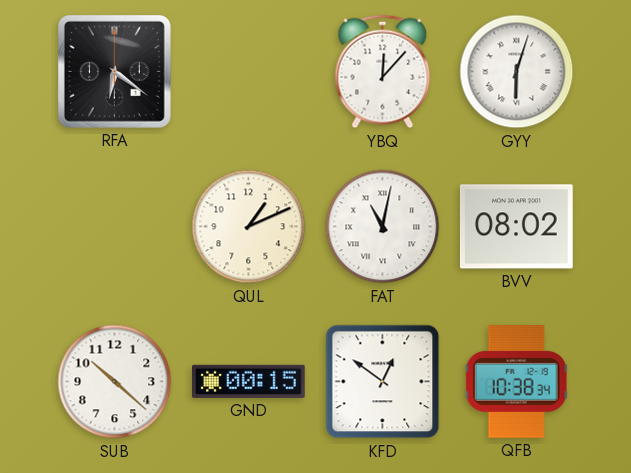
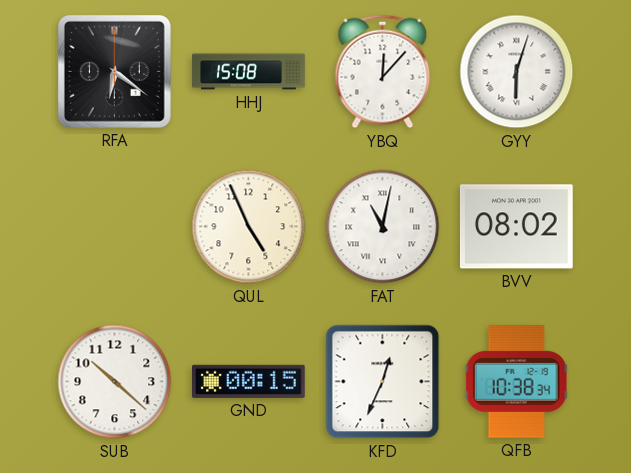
HHJ: none -> 15:08
QUL: 1:11 -> 4:56
KFD: 12:51 -> 12:34
